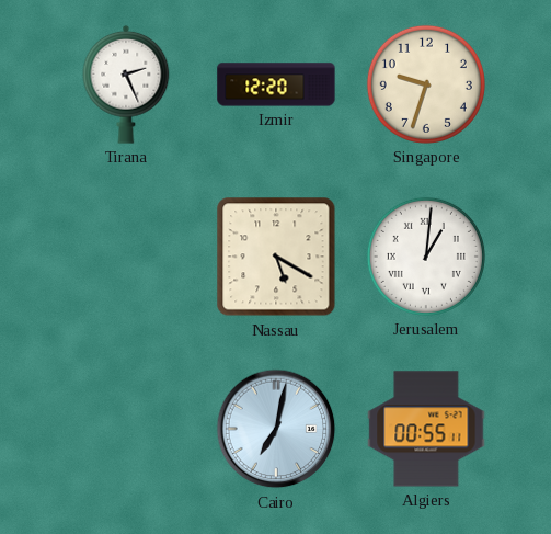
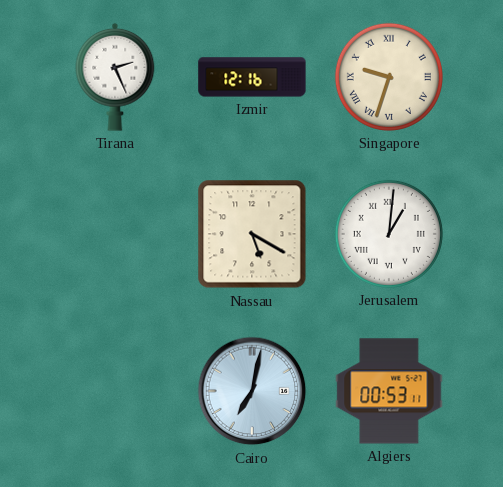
Izmir: 12:20 -> 12:16
Singapore numerals: Arabic -> Roman
Algiers: 00:55 -> 00:53
